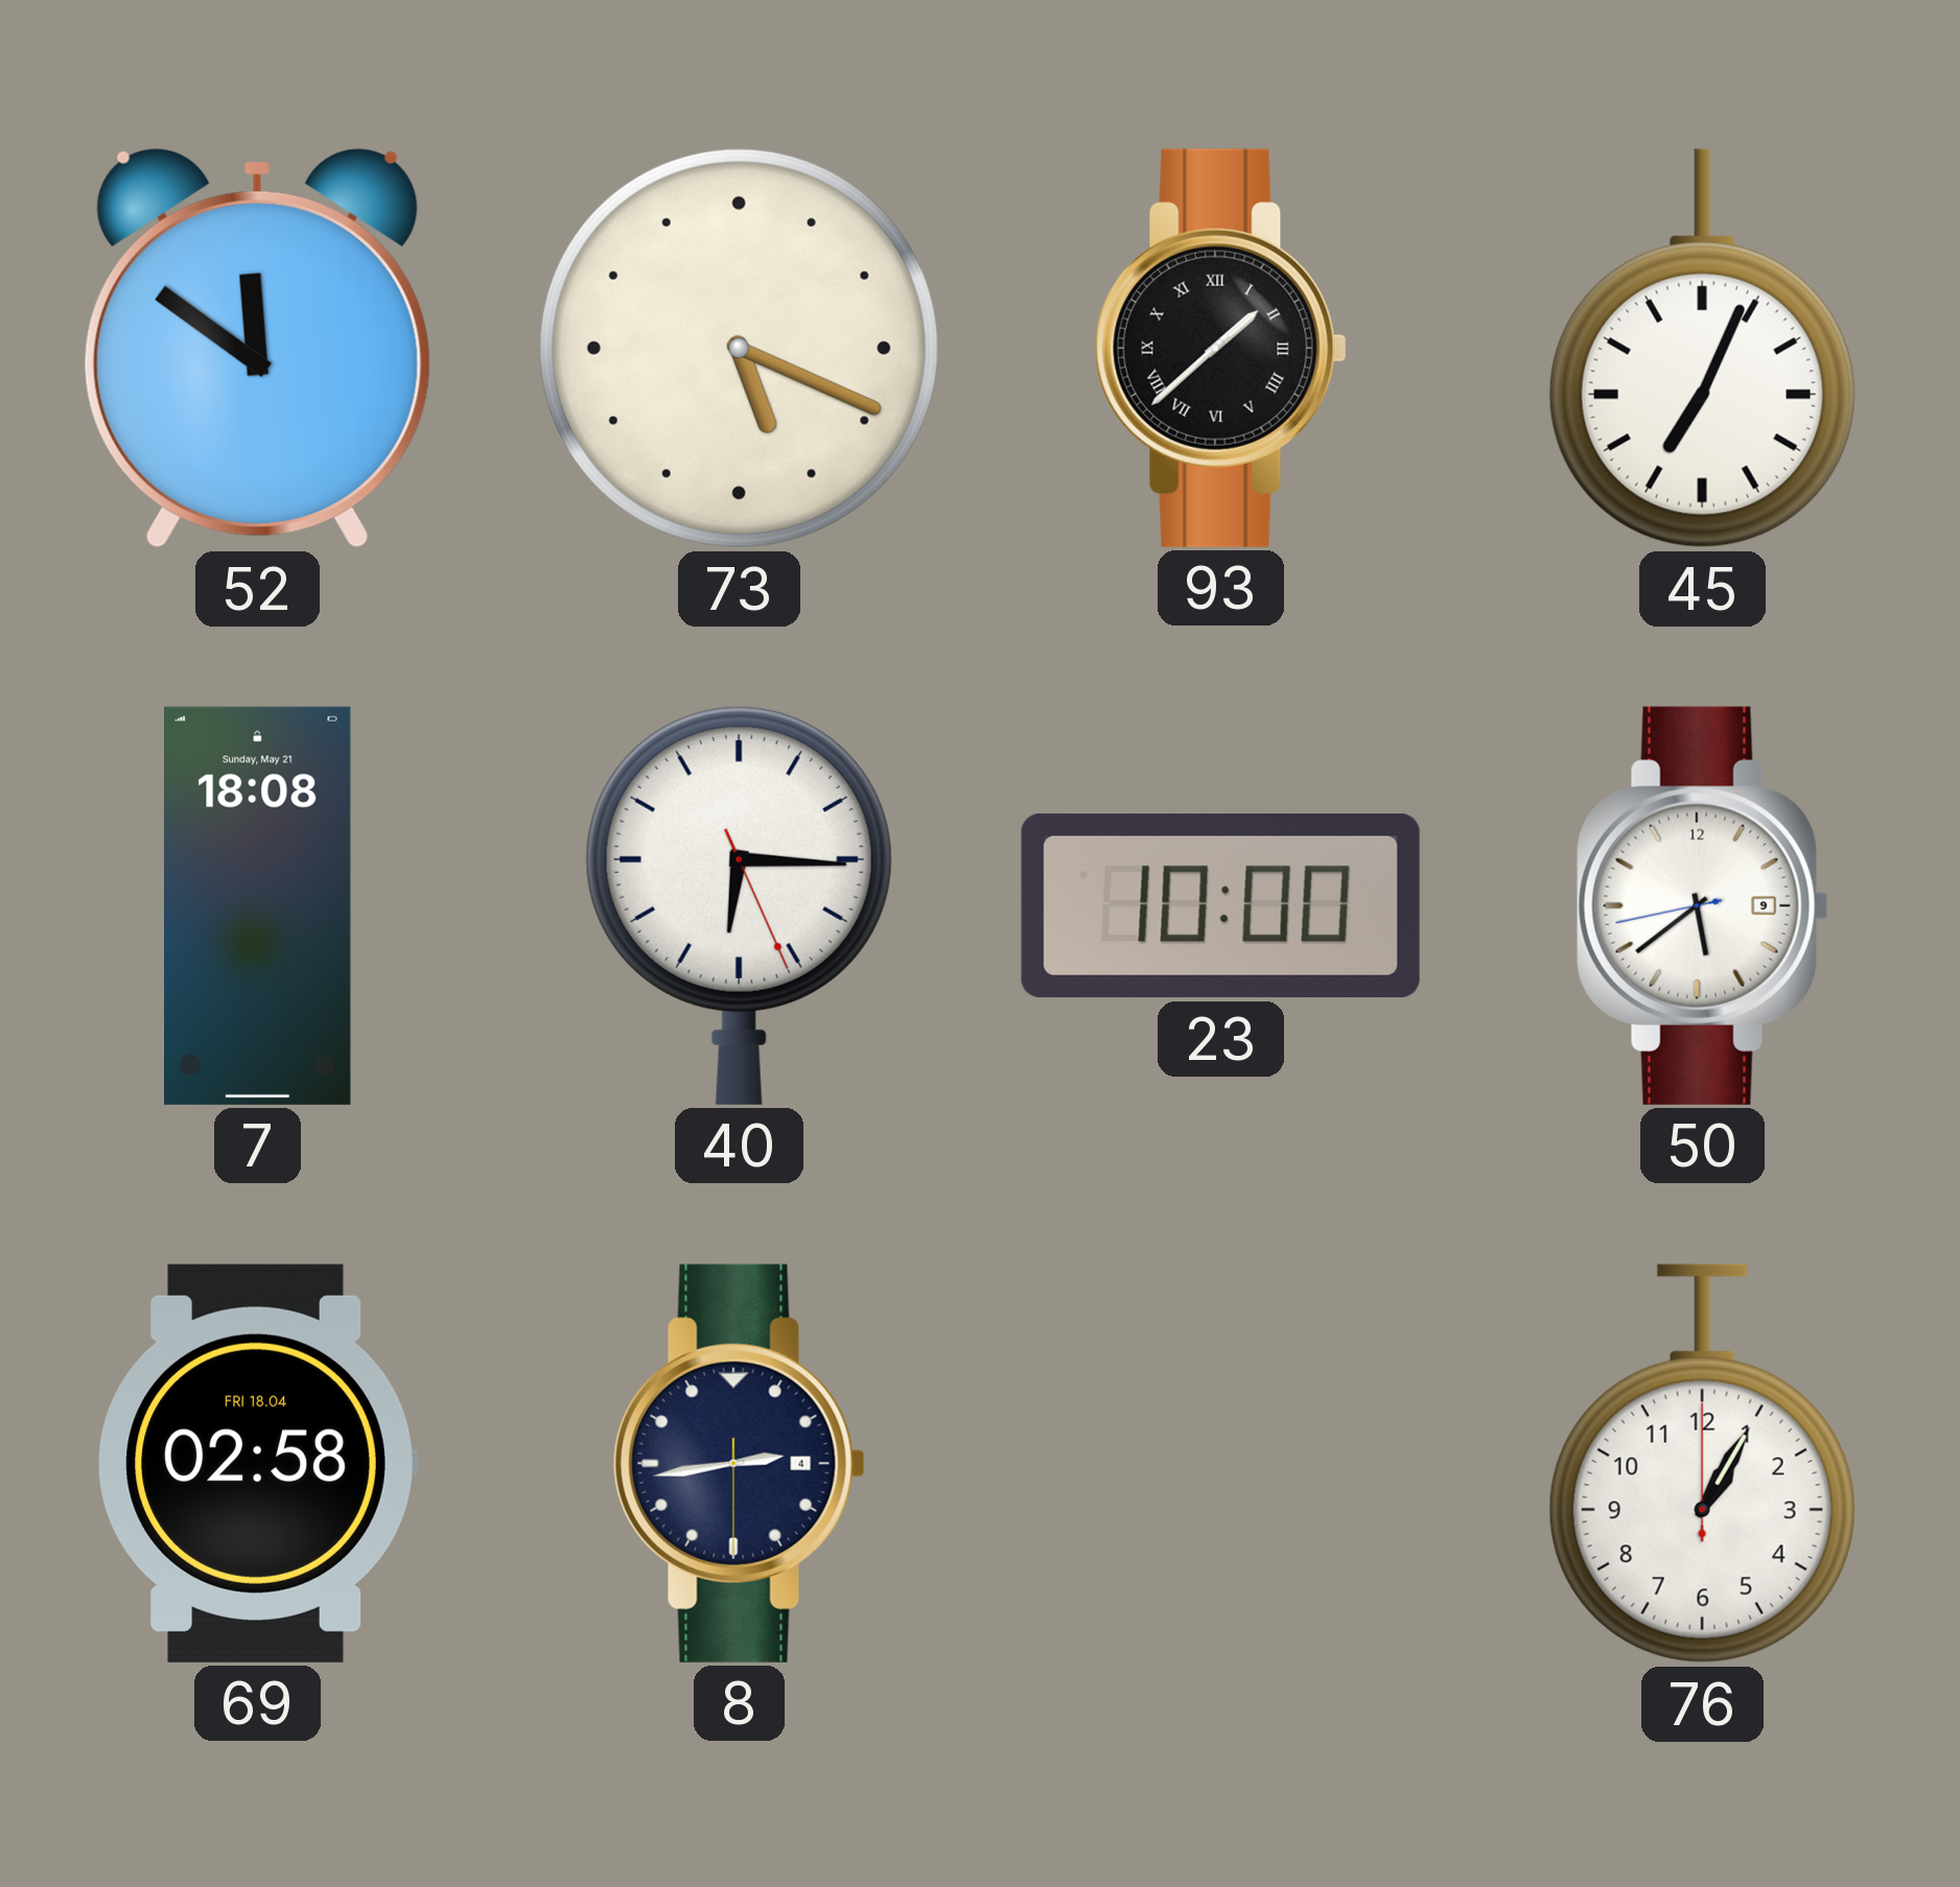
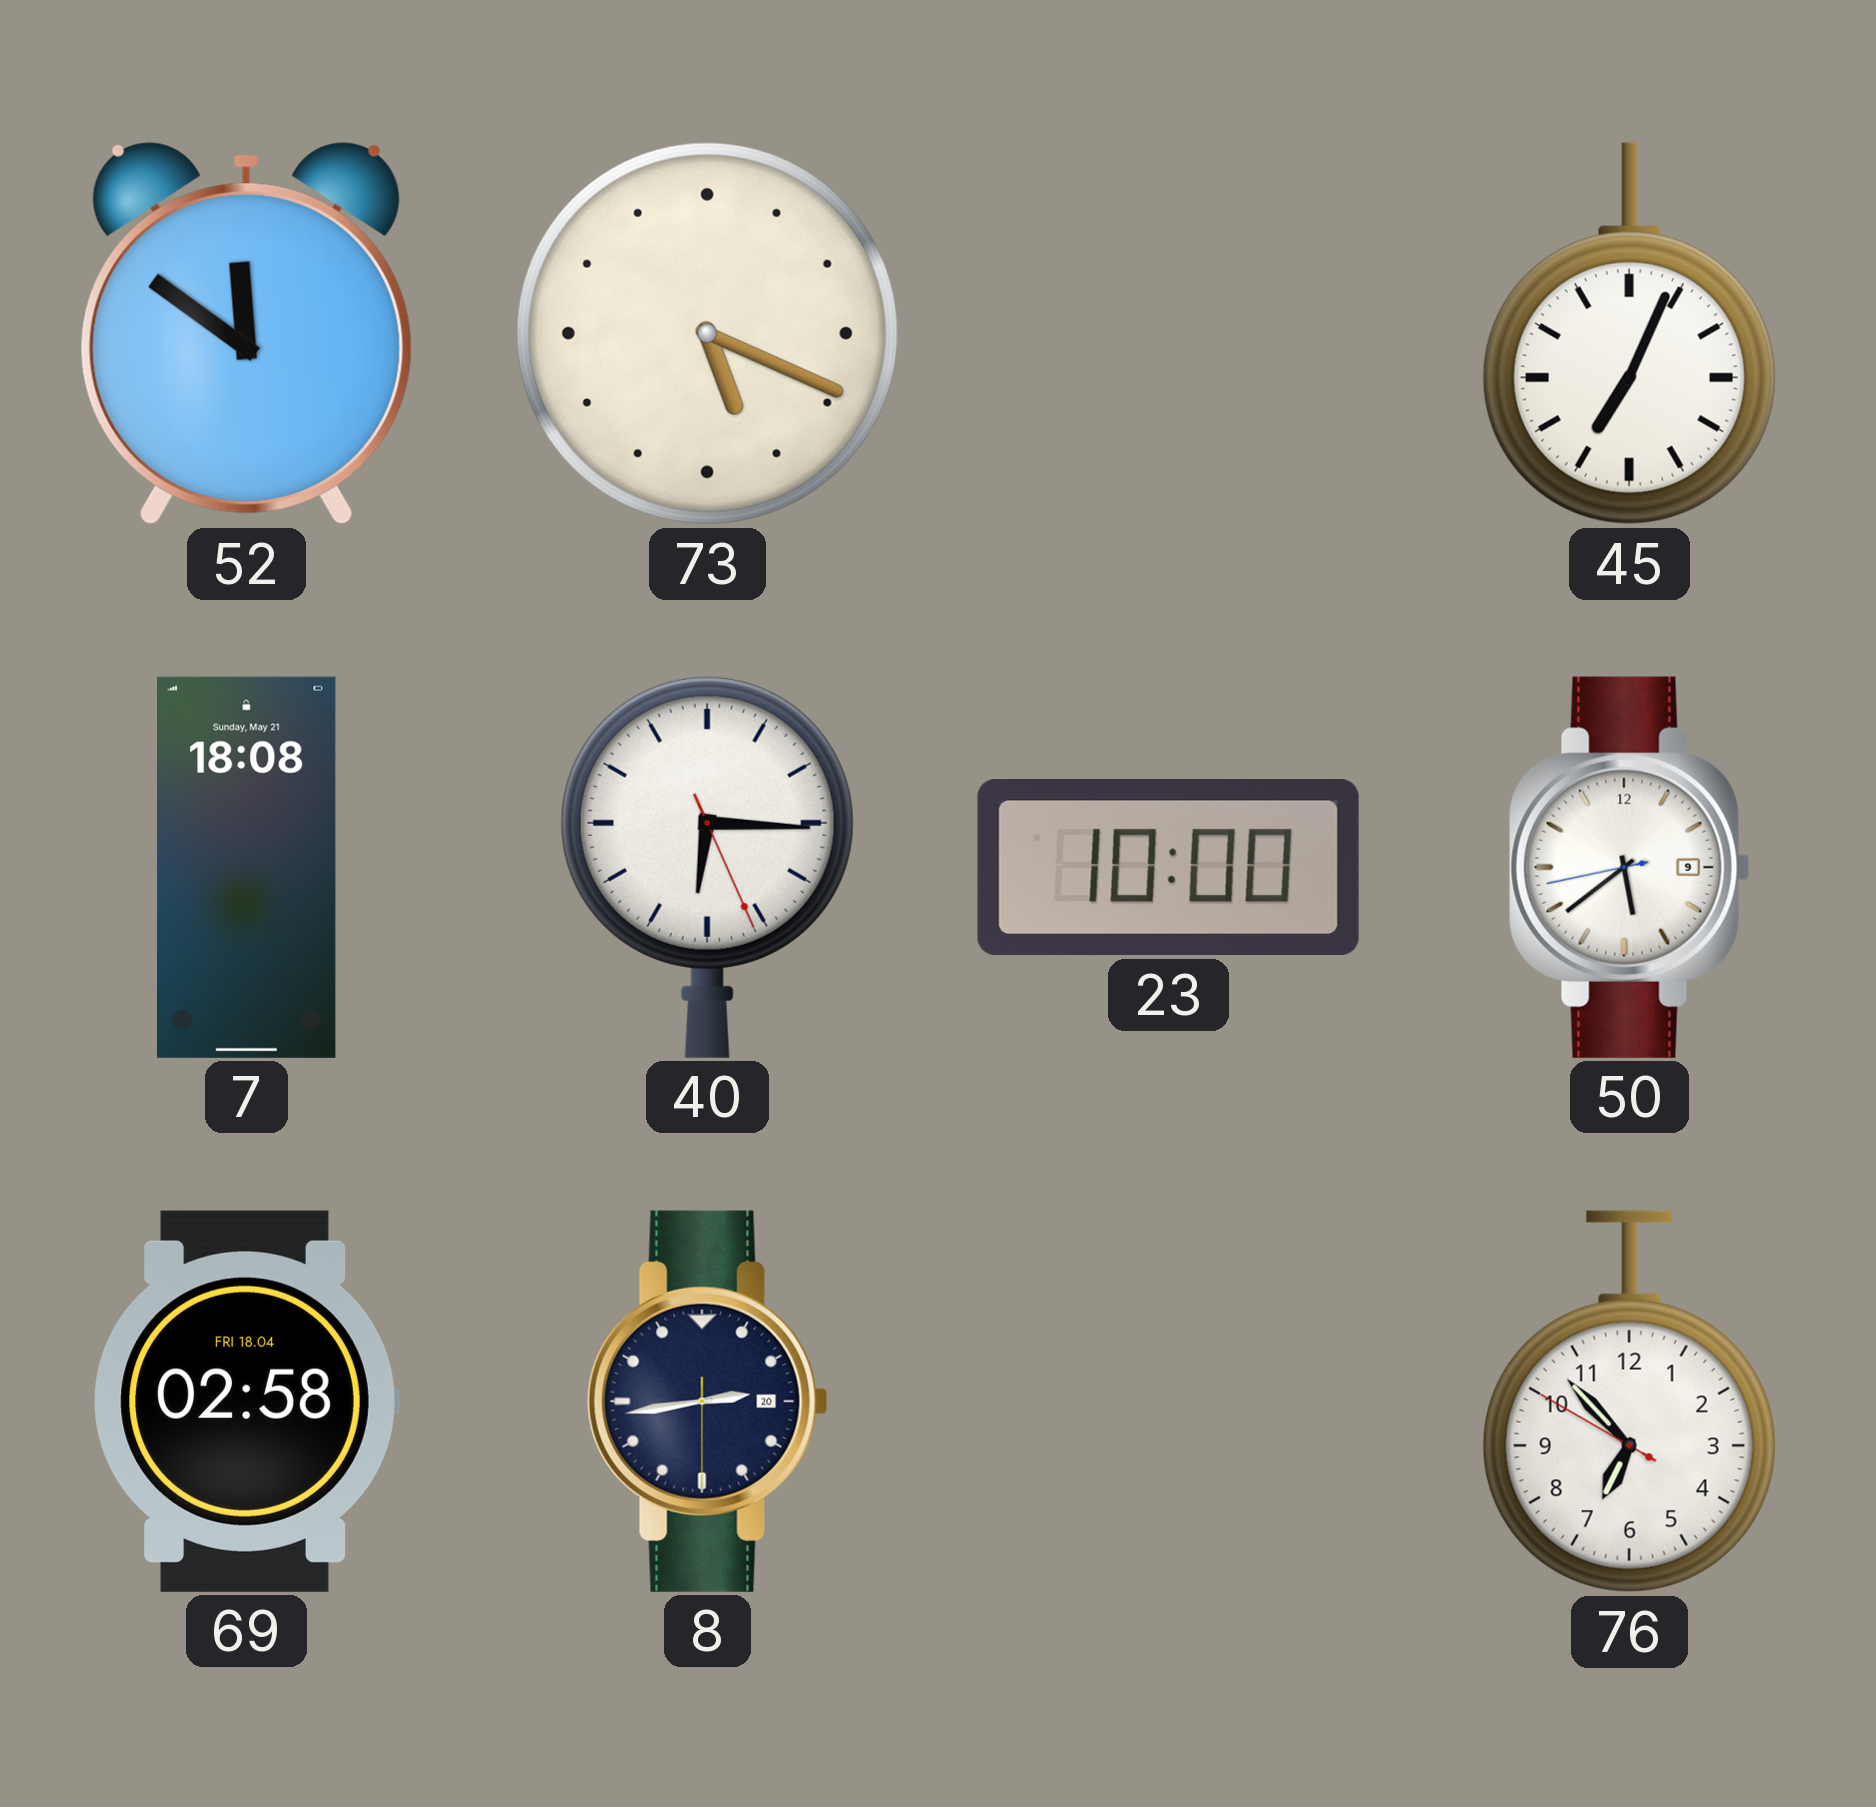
93: 1:38 -> none
8 date: 4 -> 20
76: 1:05 -> 6:52
